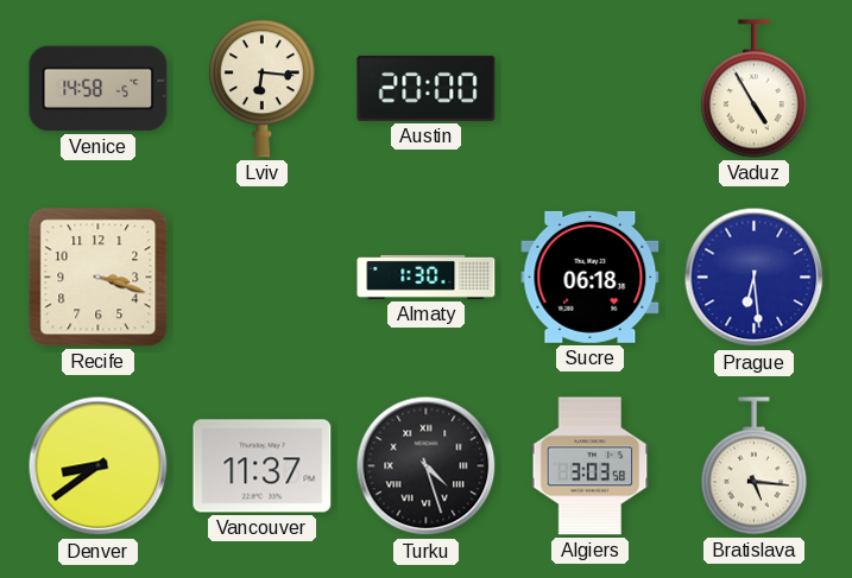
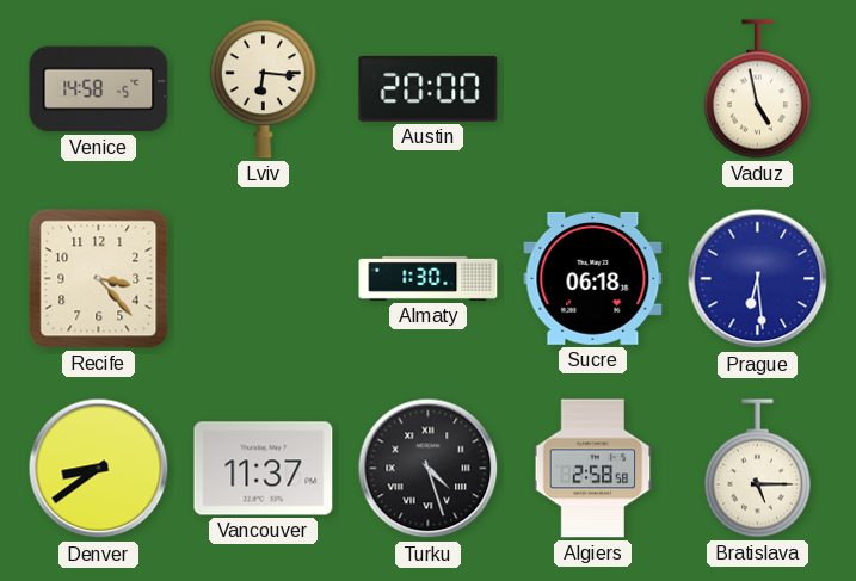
Vaduz: 4:55 -> 4:58
Recife: 3:18 -> 3:23
Algiers: 3:03 -> 2:58
Bratislava: 5:16 -> 5:15
